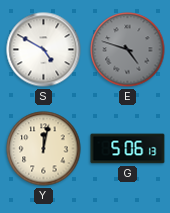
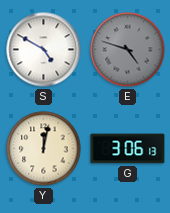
G: 5:06 -> 3:06
